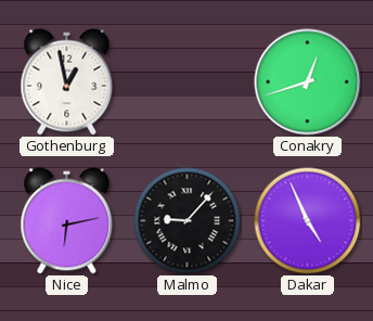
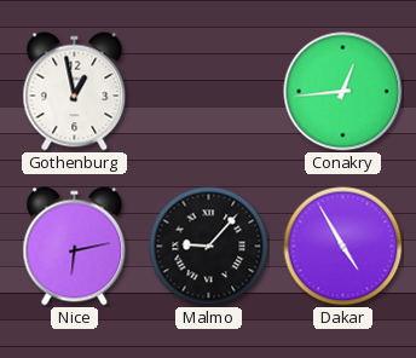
Conakry: 12:42 -> 12:44
Dakar: 4:56 -> 4:55
